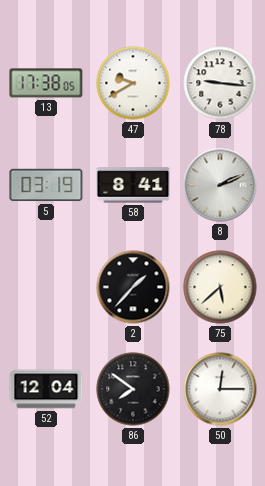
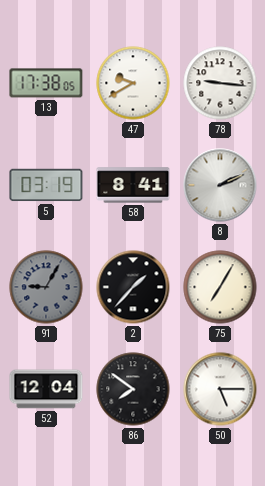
91: none -> 9:05
75: 5:38 -> 7:05
50: 12:15 -> 5:15
